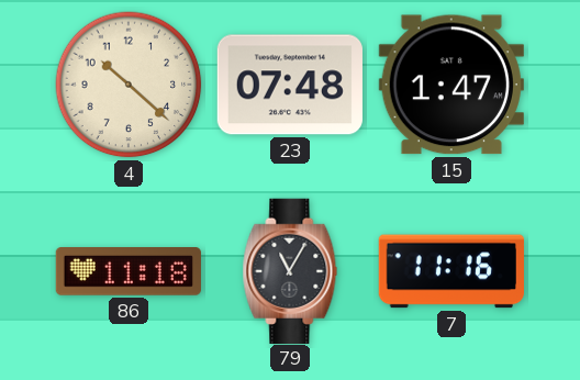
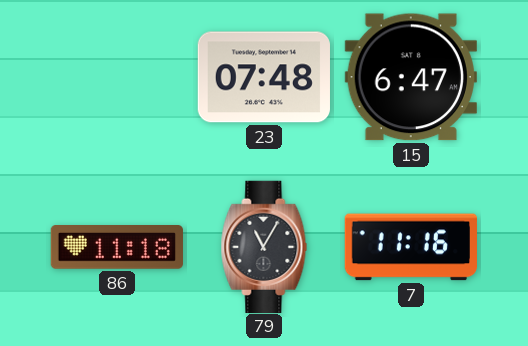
4: 10:22 -> none
15: 1:47 -> 6:47
